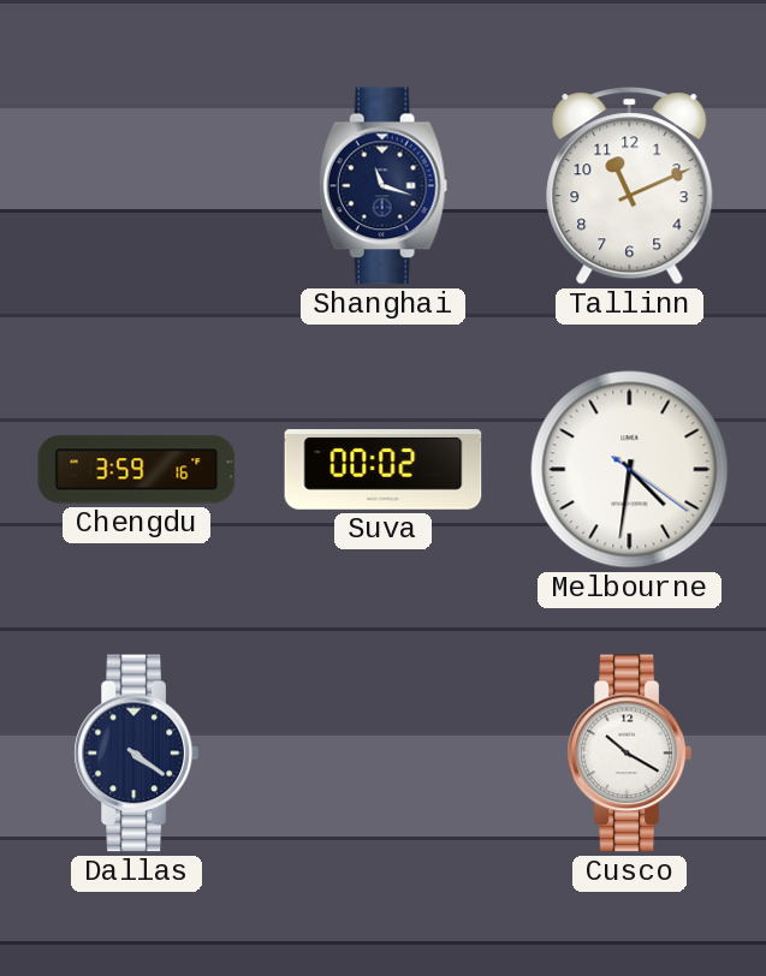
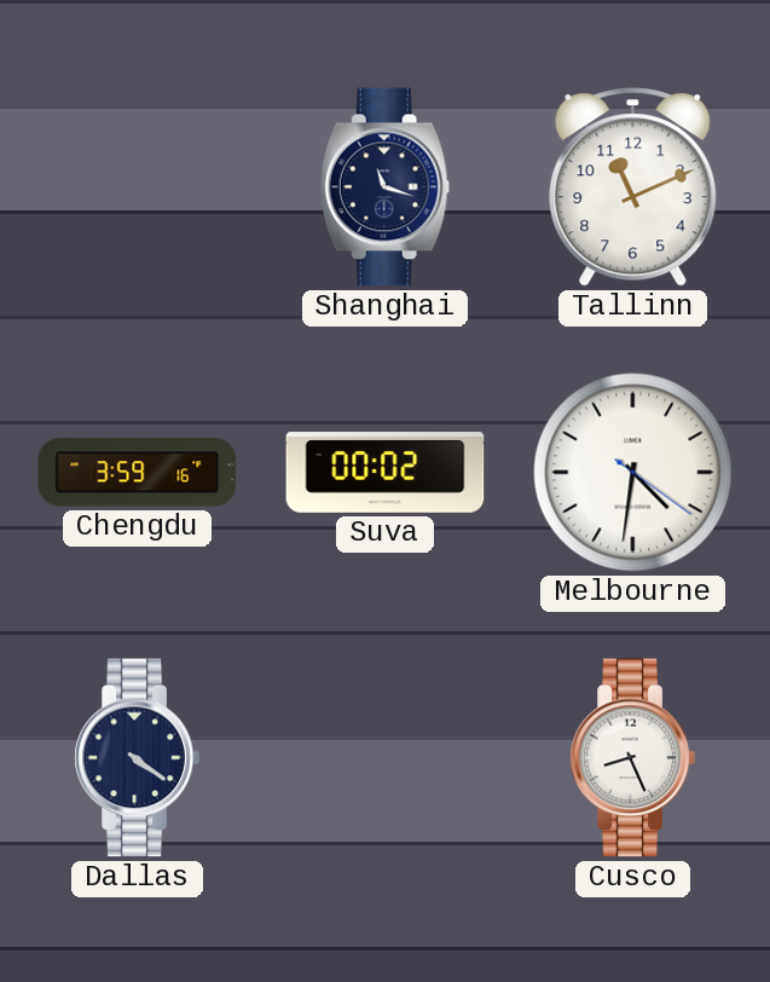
Cusco: 10:20 -> 8:26
